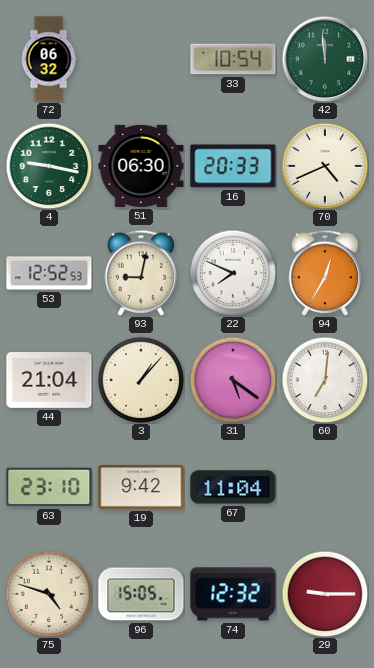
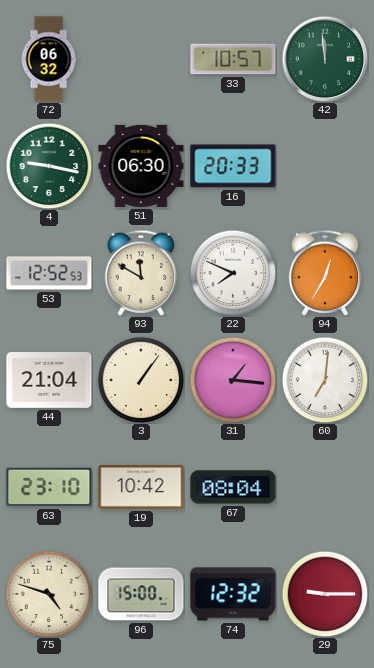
33: 10:54 -> 10:57
70: 4:41 -> none
93: 9:02 -> 11:50
3: 1:07 -> 1:06
31: 5:21 -> 1:16
19: 9:42 -> 10:42
67: 11:04 -> 08:04
96: 15:05 -> 15:00
